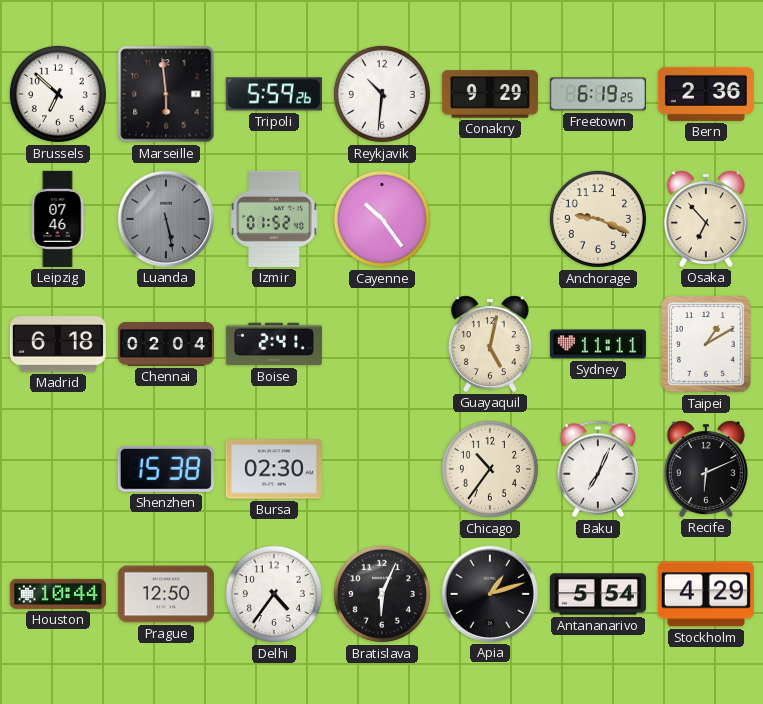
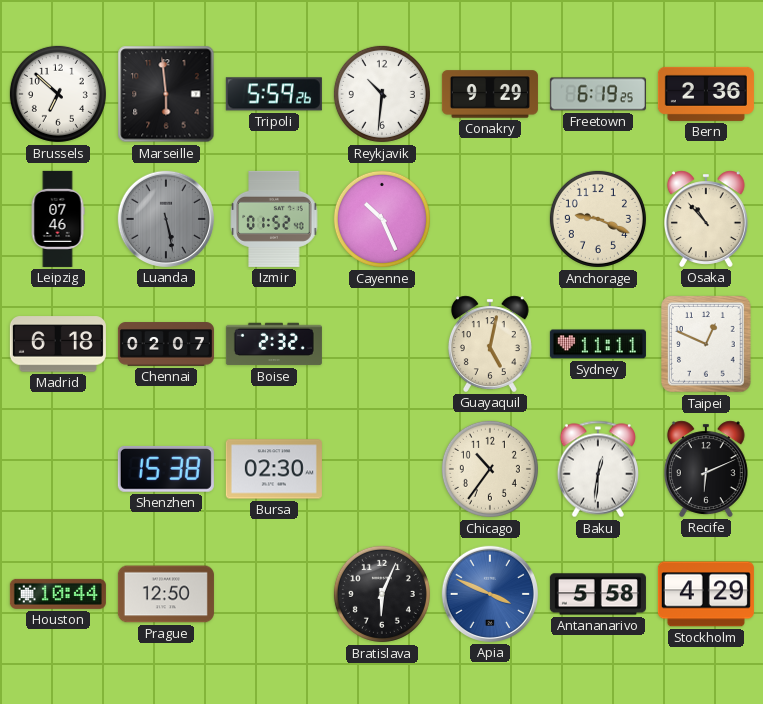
Cayenne: 10:24 -> 10:26
Osaka: 6:53 -> 10:53
Chennai: 02:04 -> 02:07
Boise: 2:41 -> 2:32
Taipei: 1:10 -> 12:49
Baku: 7:04 -> 12:31
Delhi: 4:36 -> none
Apia: 1:12 -> 3:49
Apia dial: black -> blue
Antananarivo: 5:54 -> 5:58
